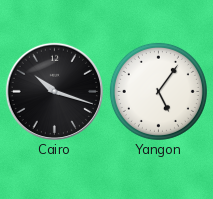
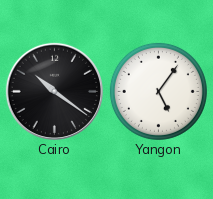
Cairo: 10:18 -> 10:21
